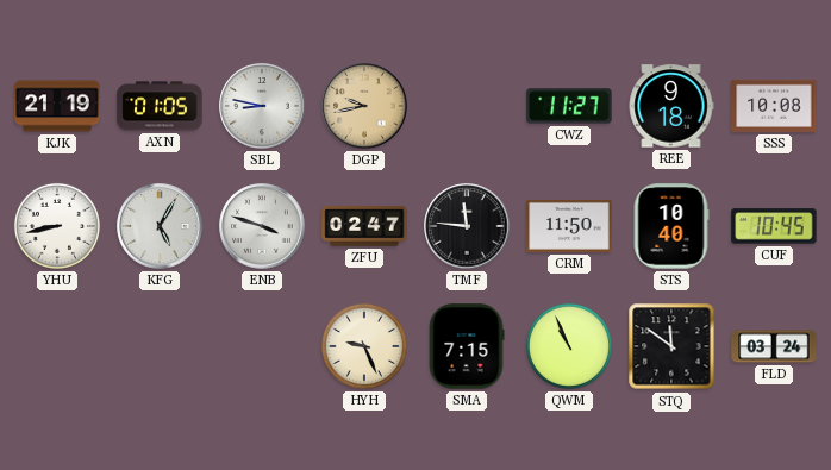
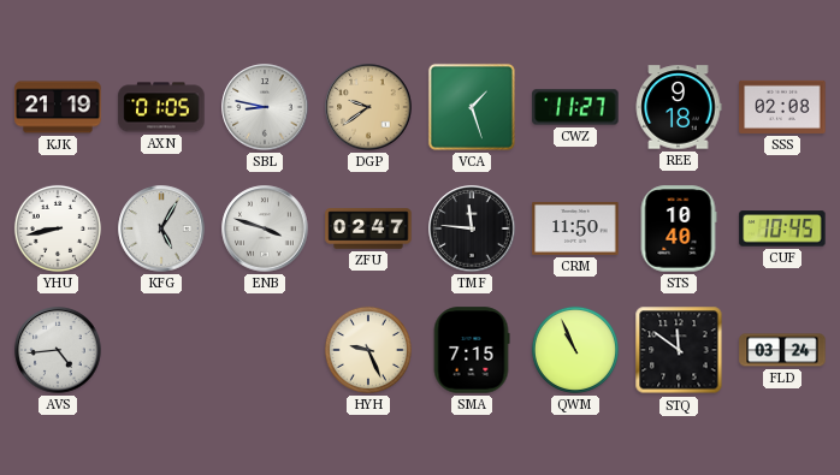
DGP: 9:43 -> 9:39
VCA: none -> 1:27
SSS: 10:08 -> 02:08
AVS: none -> 4:44
